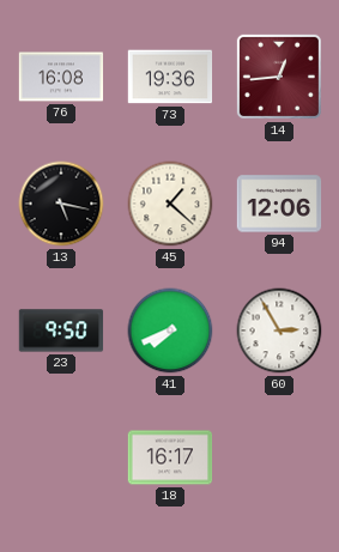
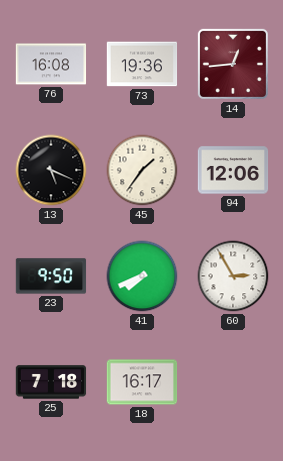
13: 5:17 -> 5:19
45: 1:22 -> 1:36
25: none -> 7:18
